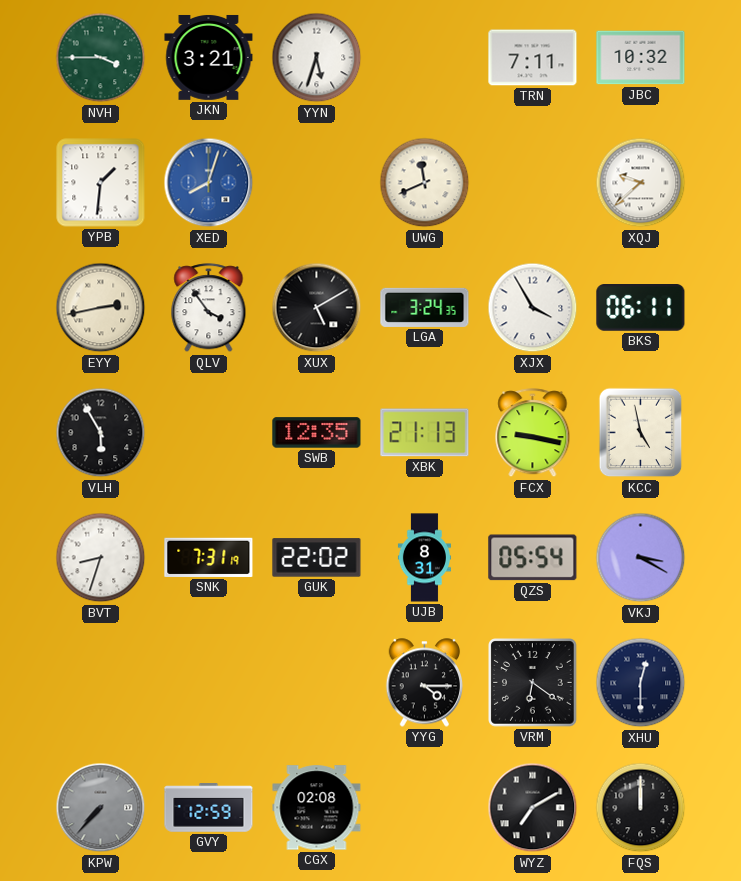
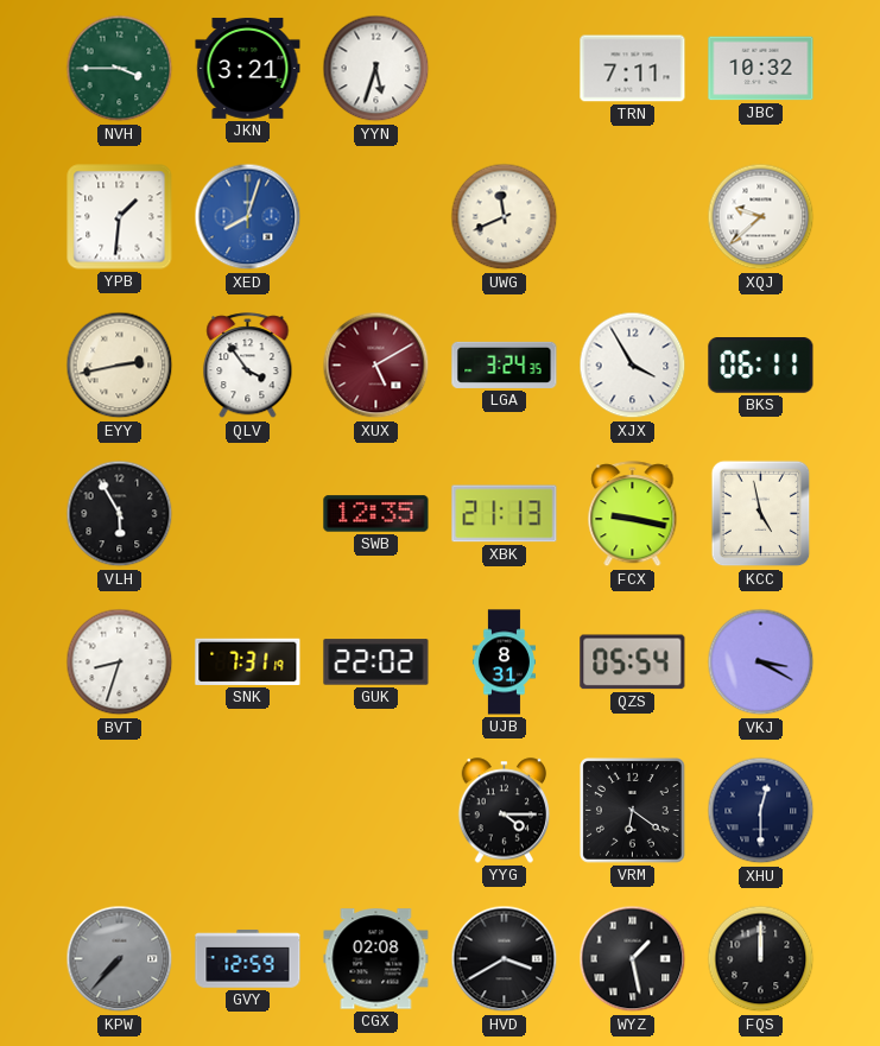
XUX dial: black -> burgundy
HVD: none -> 3:40
WYZ: 7:10 -> 1:28
